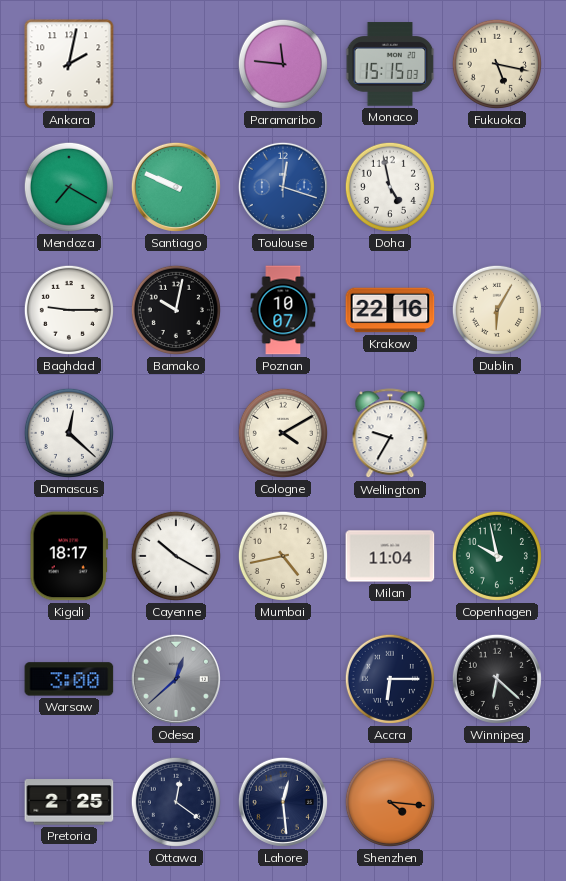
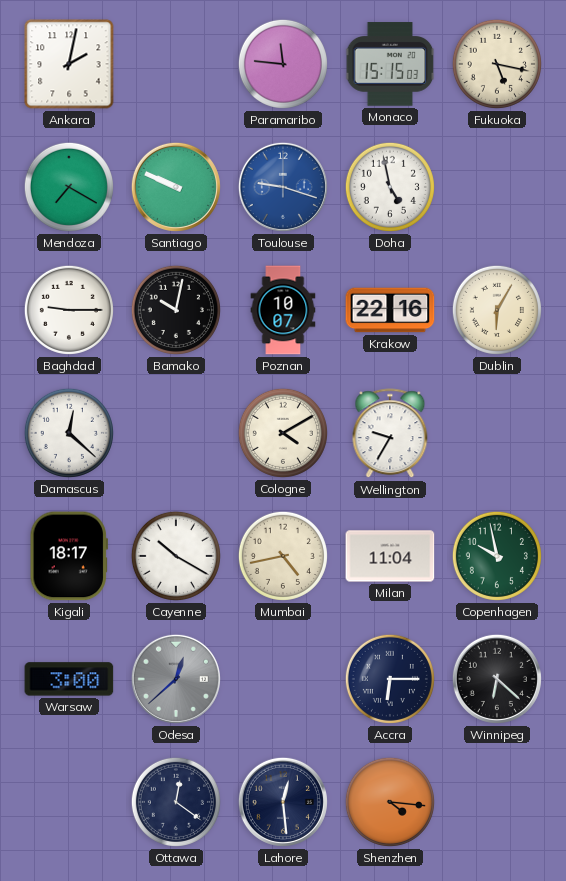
Toulouse: 12:18 -> 9:18
Pretoria: 2:25 -> none
